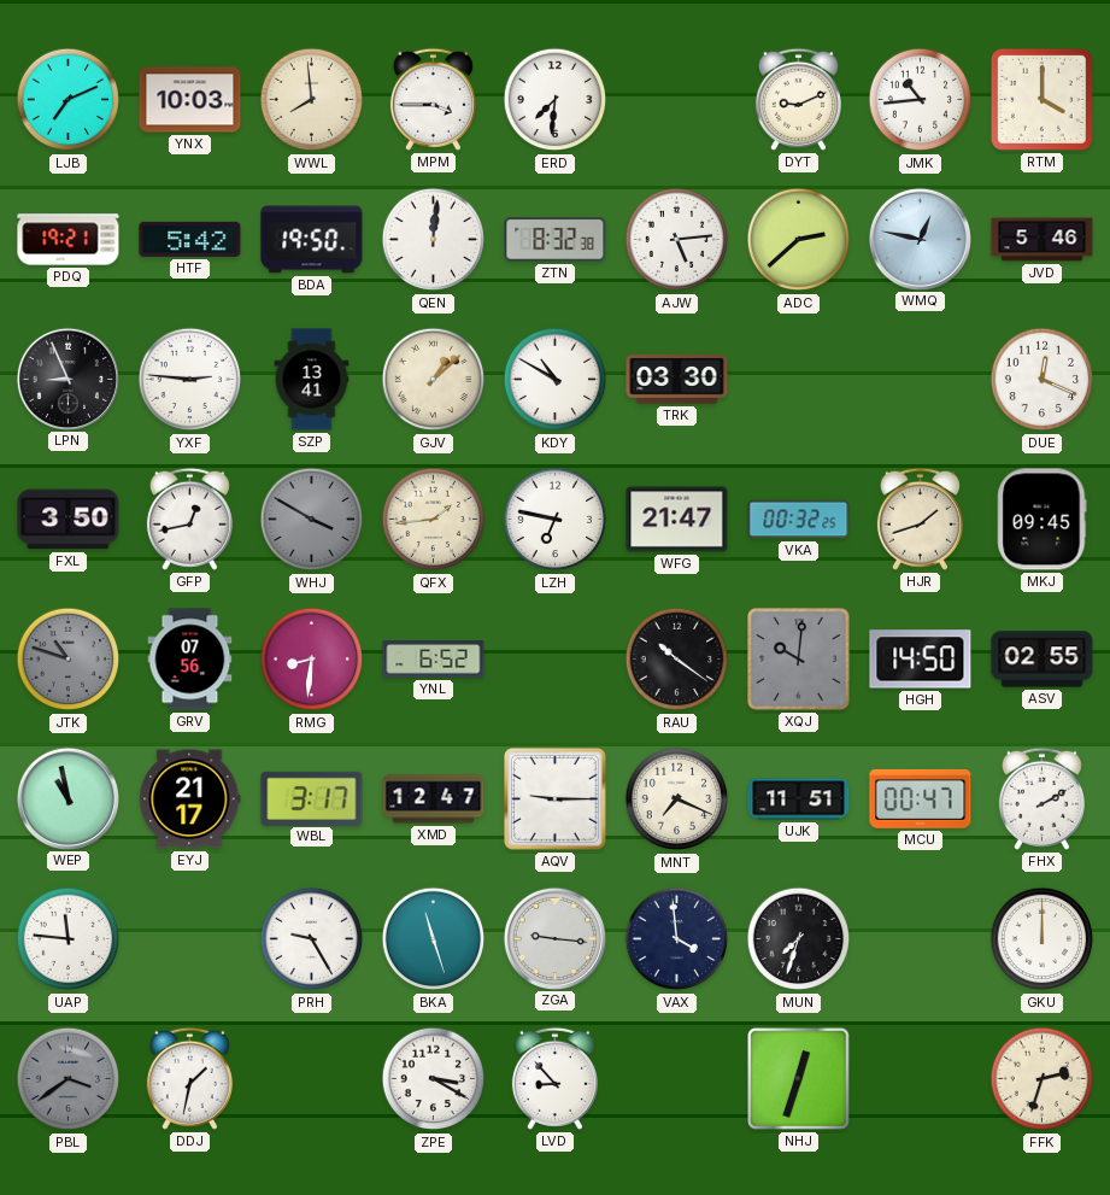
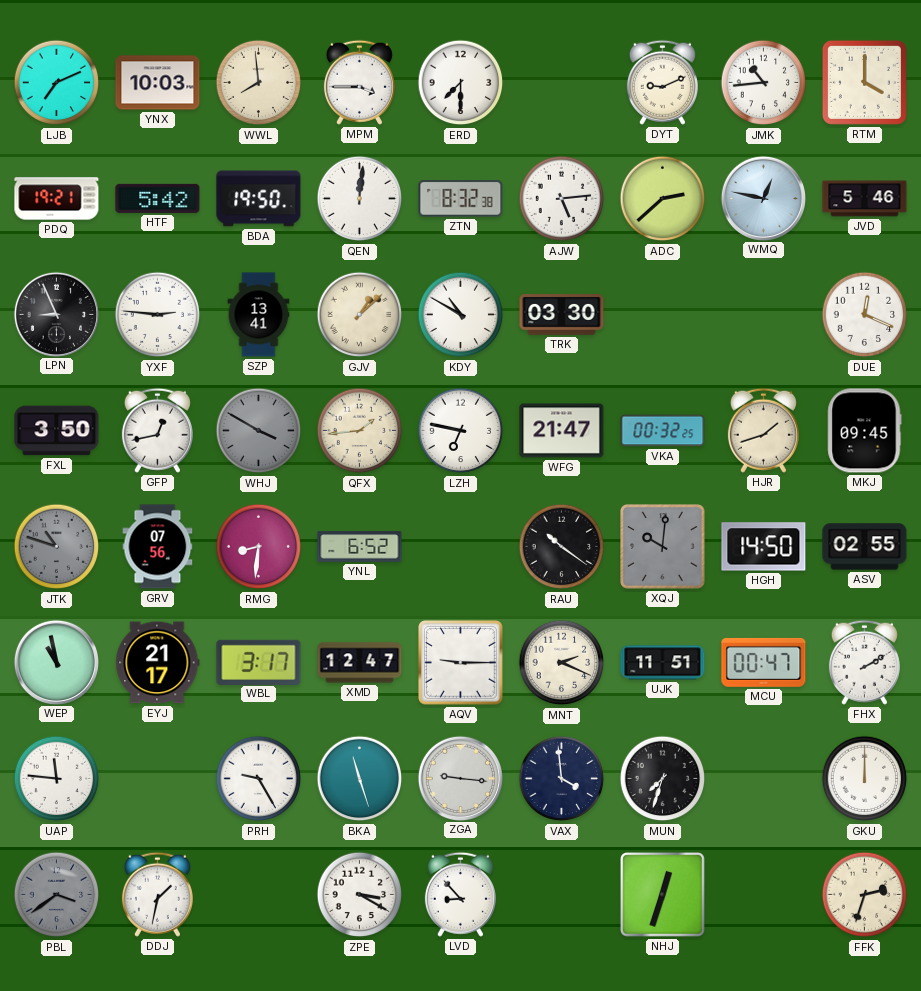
ERD: 7:31 -> 7:30
MNT: 7:19 -> 2:19
